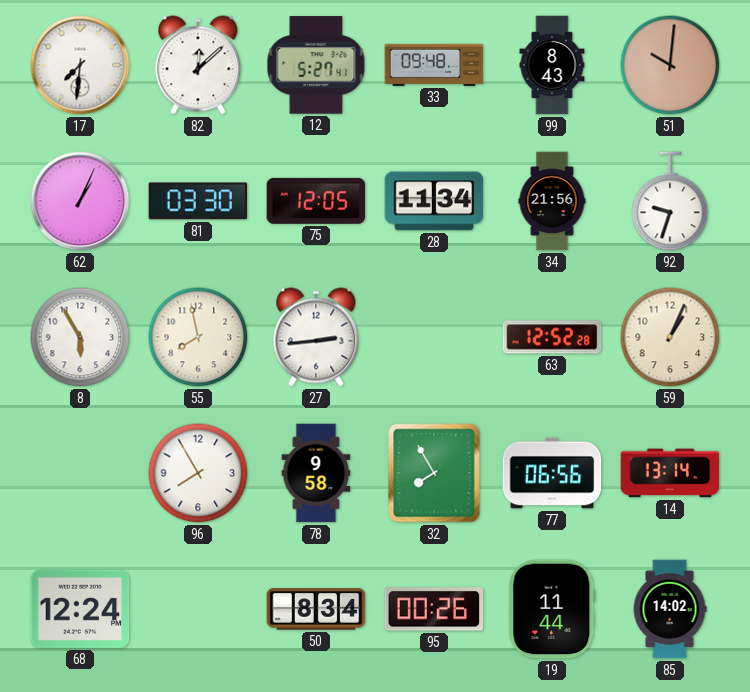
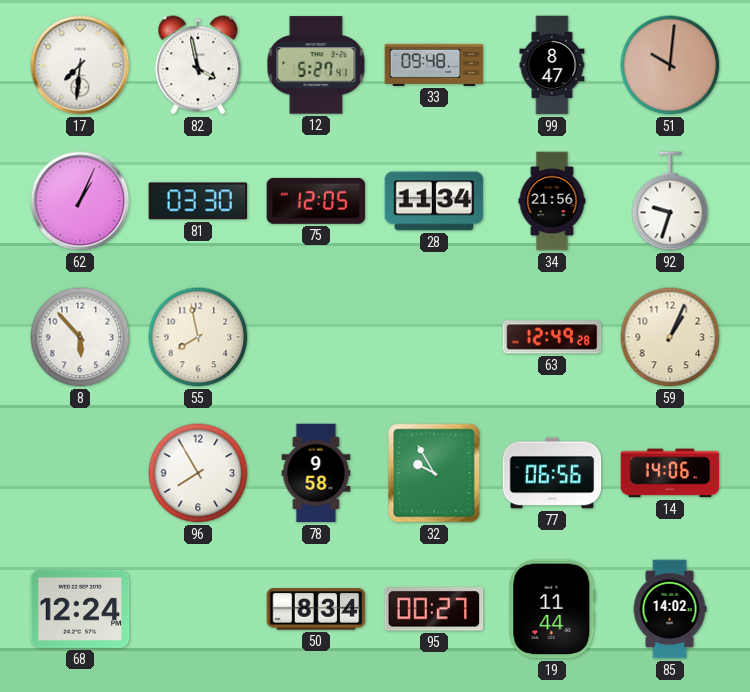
82: 12:08 -> 3:58
99: 8:43 -> 8:47
8: 5:55 -> 5:53
27: 2:44 -> none
63: 12:52 -> 12:49
32: 7:55 -> 9:55
14: 13:14 -> 14:06
95: 00:26 -> 00:27
